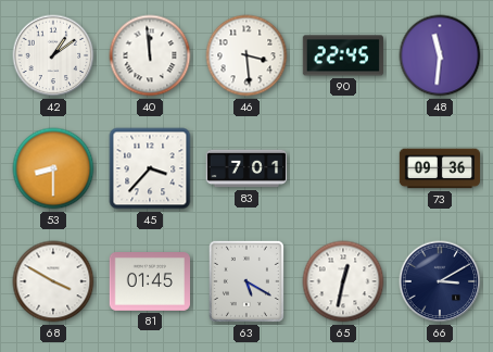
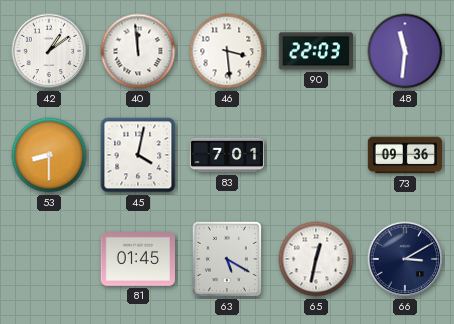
90: 22:45 -> 22:03
45: 3:37 -> 4:02
68: 3:50 -> none
